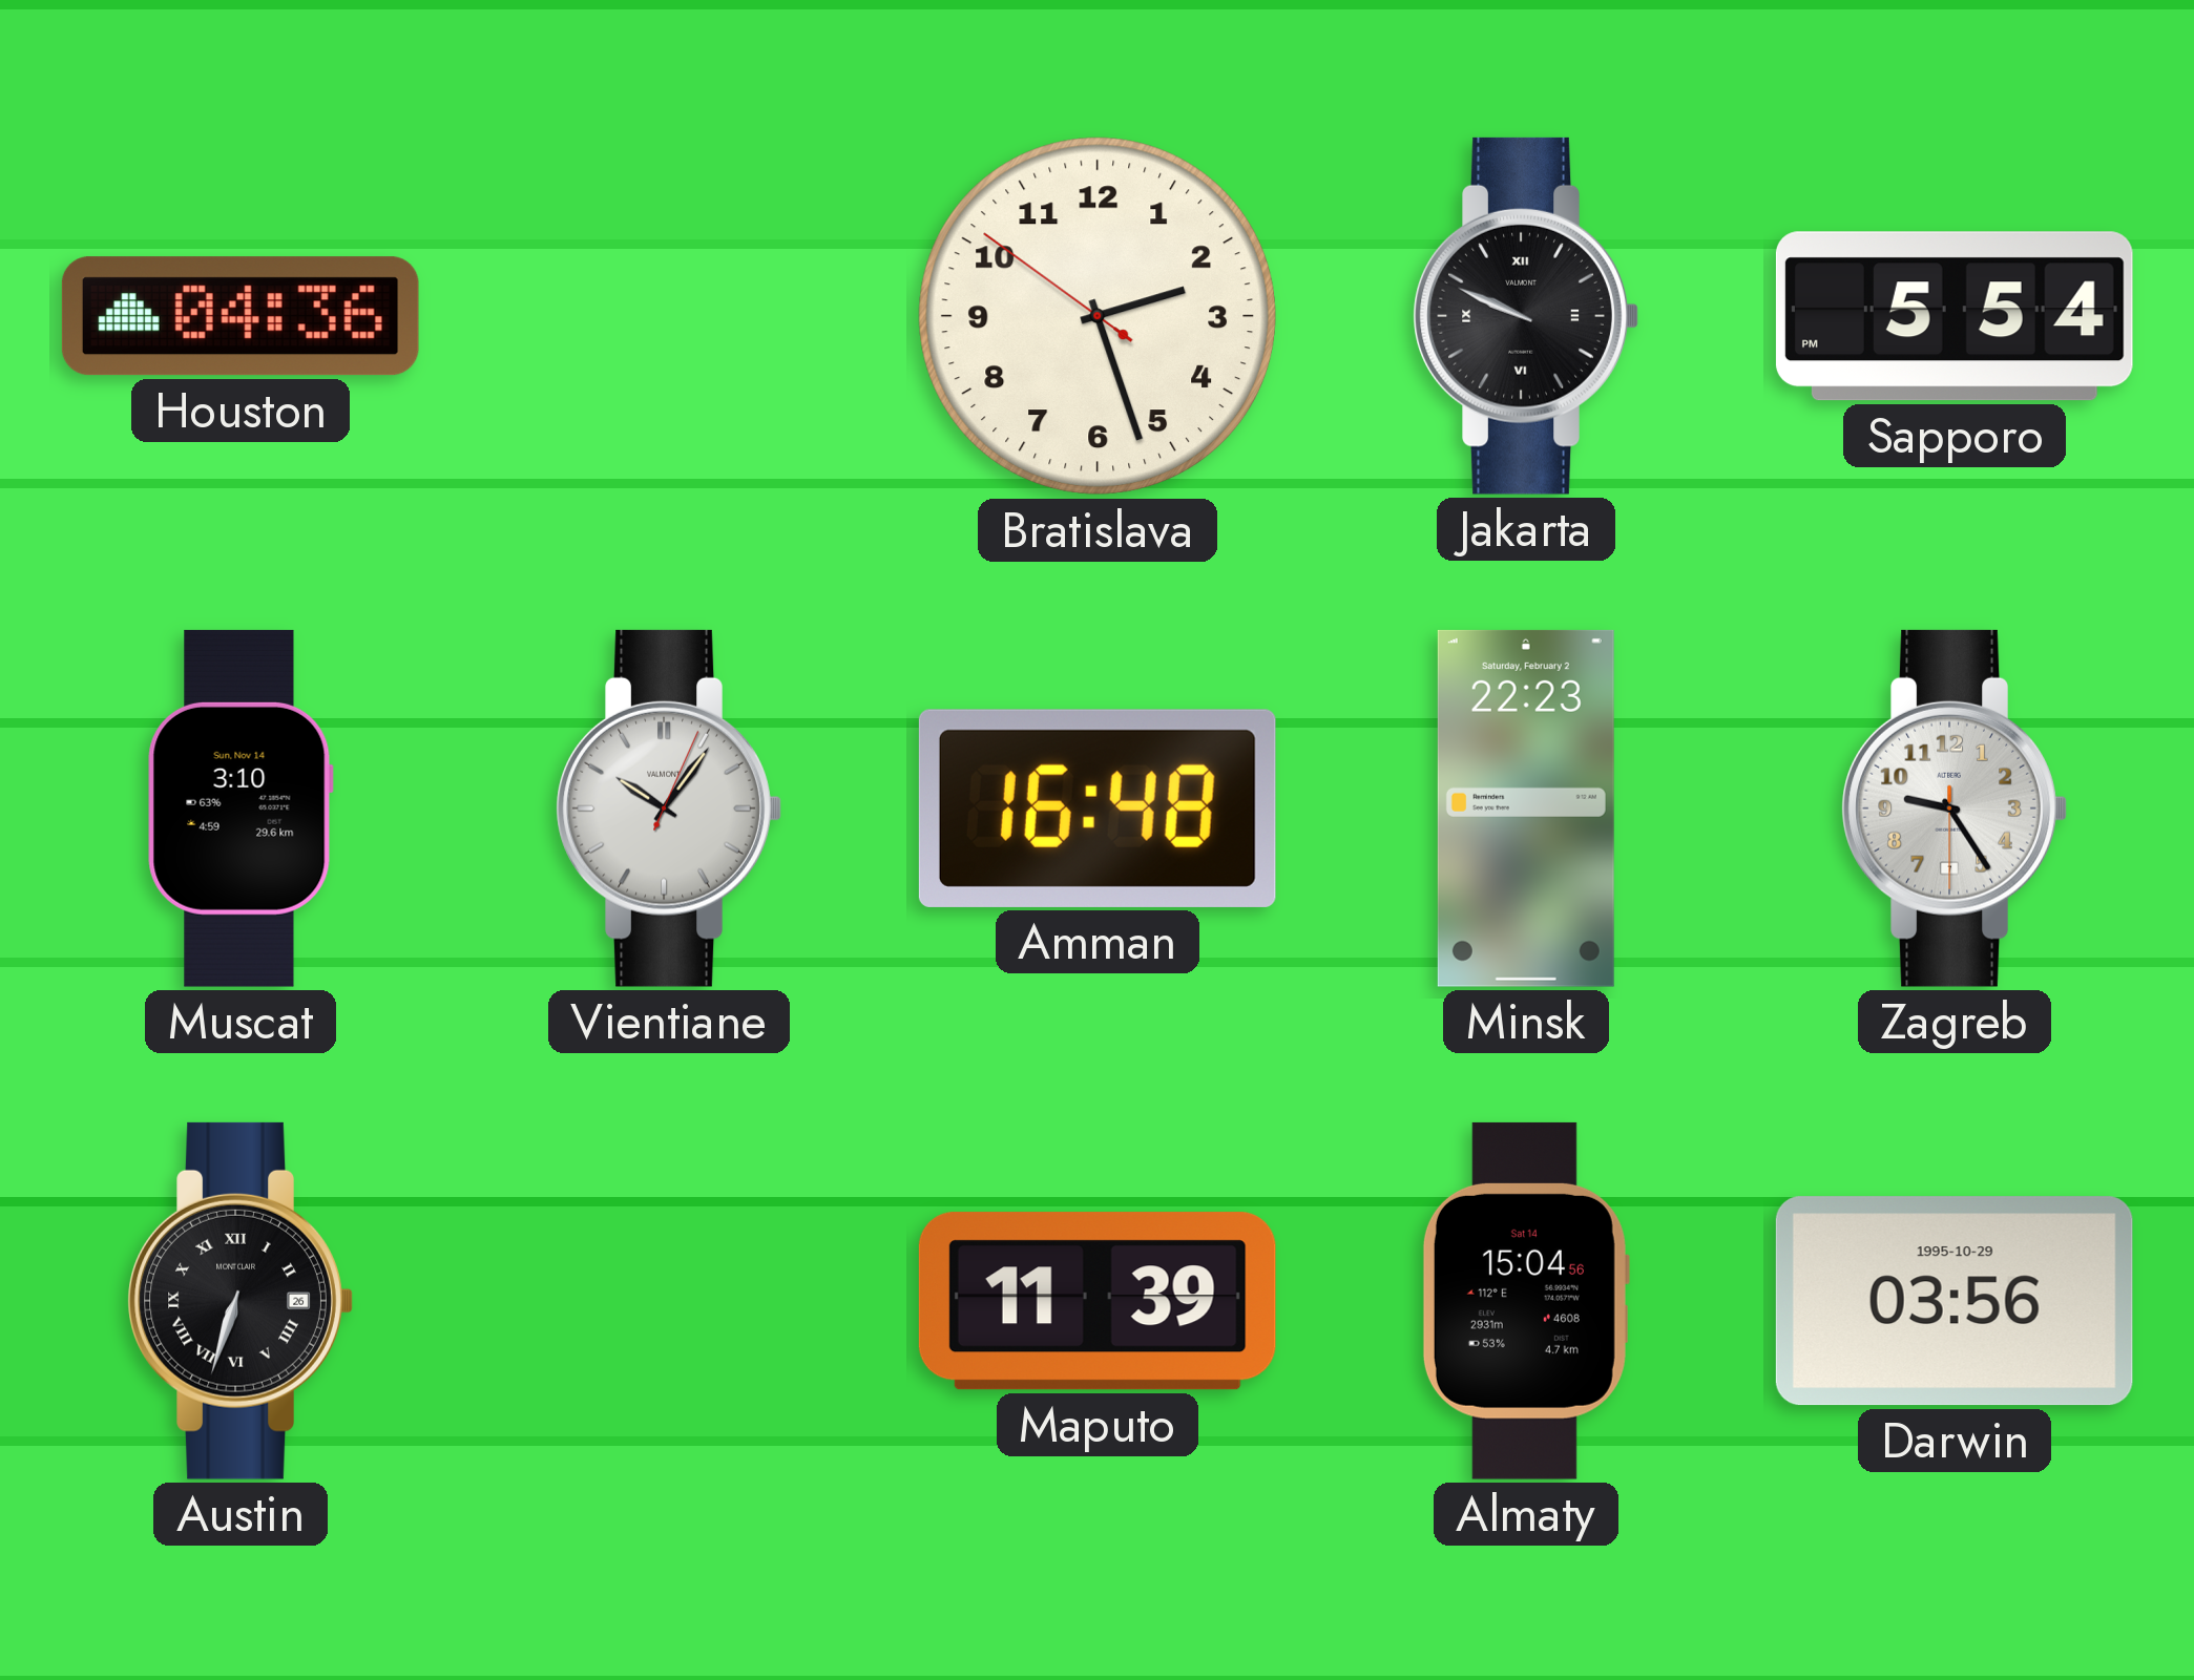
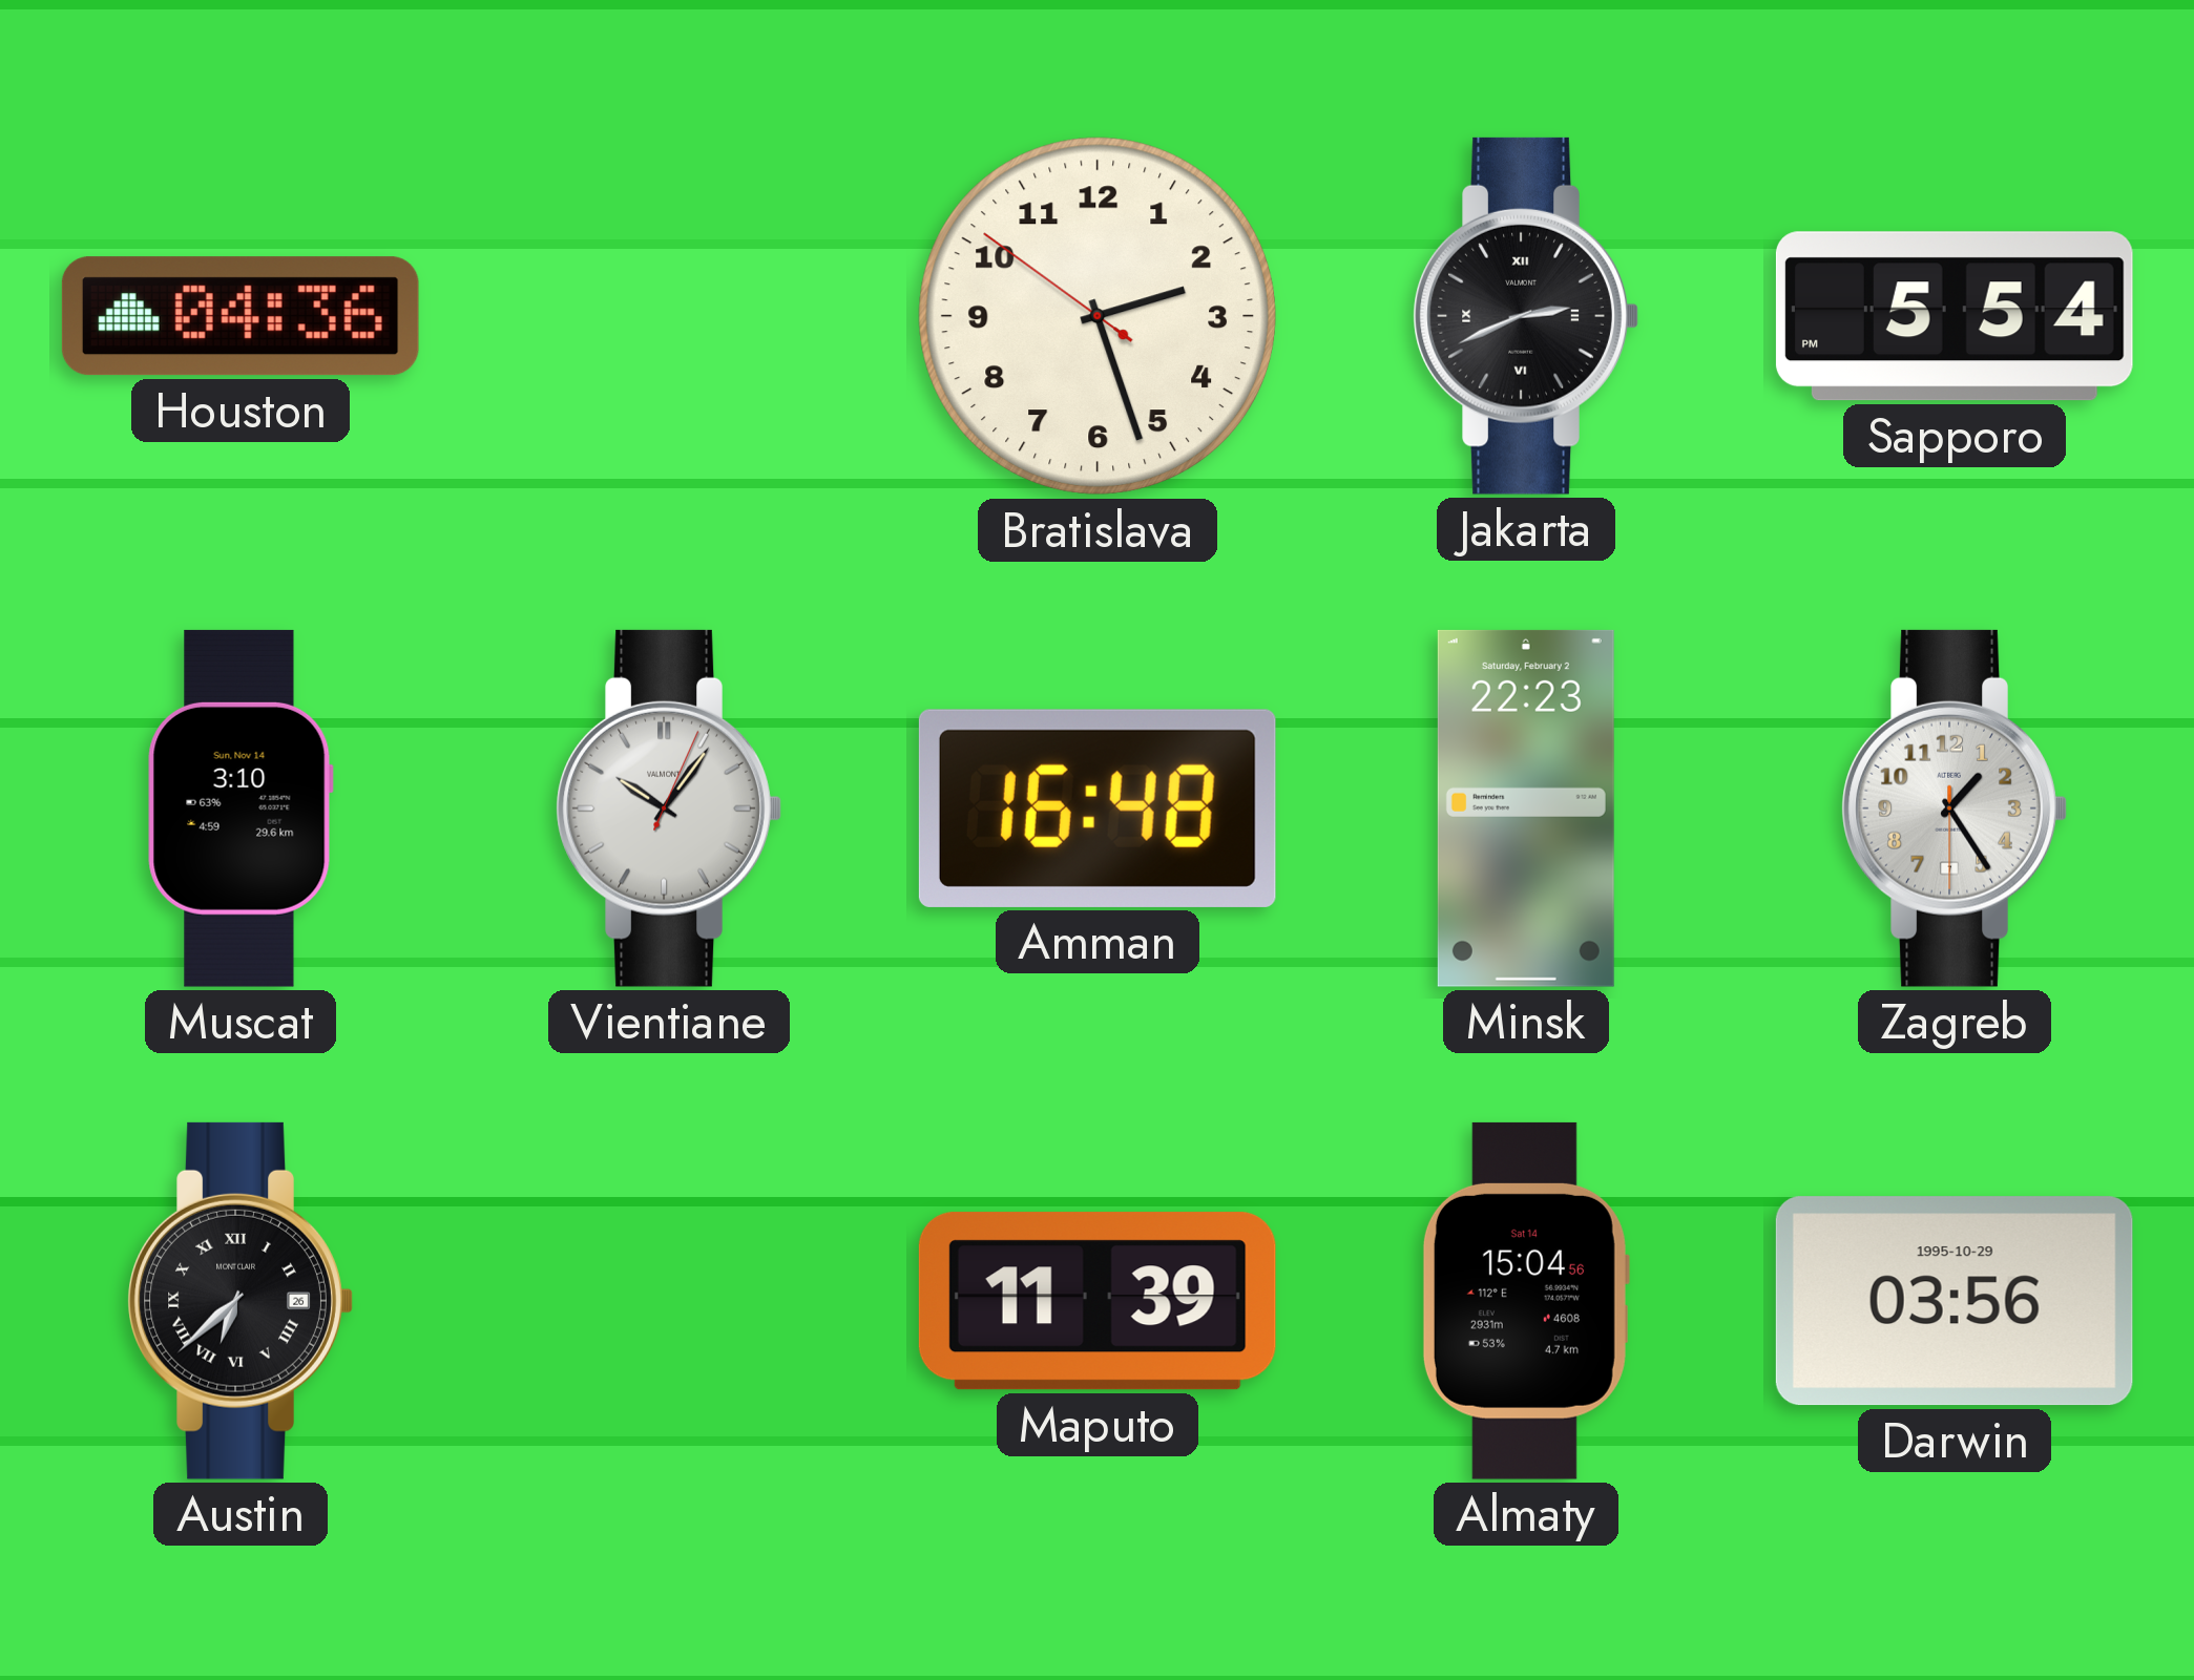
Jakarta: 9:49 -> 2:41
Zagreb: 9:24 -> 1:24
Austin: 6:33 -> 6:38
